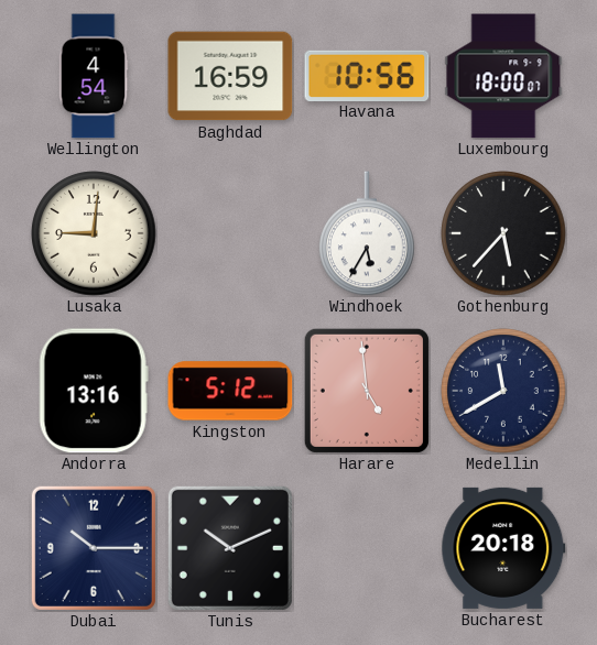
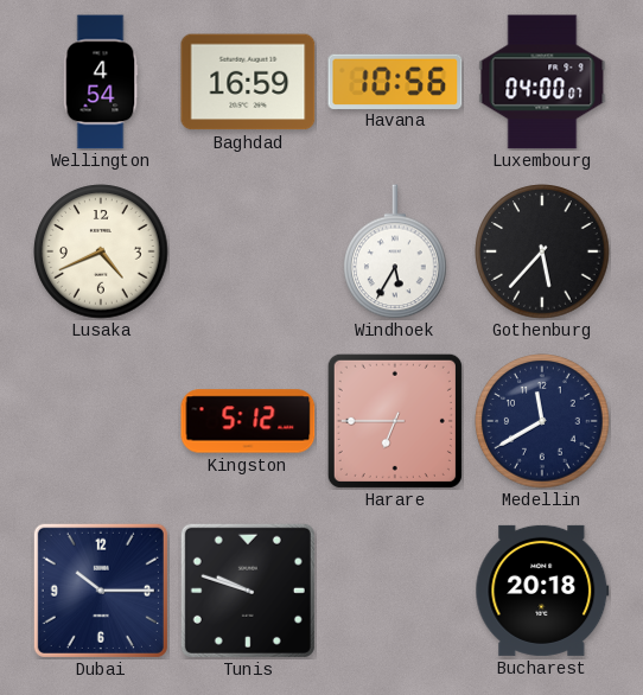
Luxembourg: 18:00 -> 04:00
Lusaka: 9:01 -> 4:41
Andorra: 13:16 -> none
Harare: 4:59 -> 6:45
Tunis: 10:11 -> 9:48
